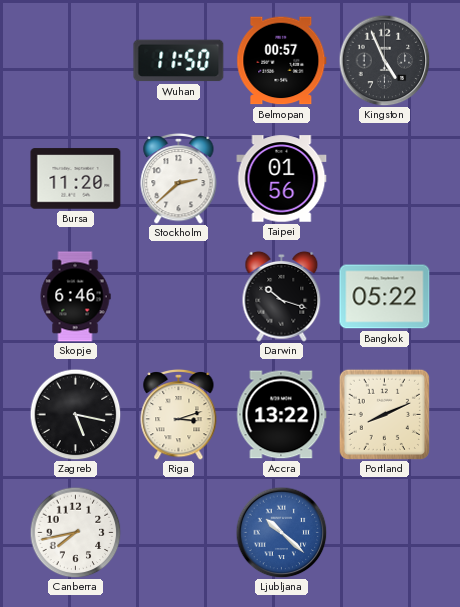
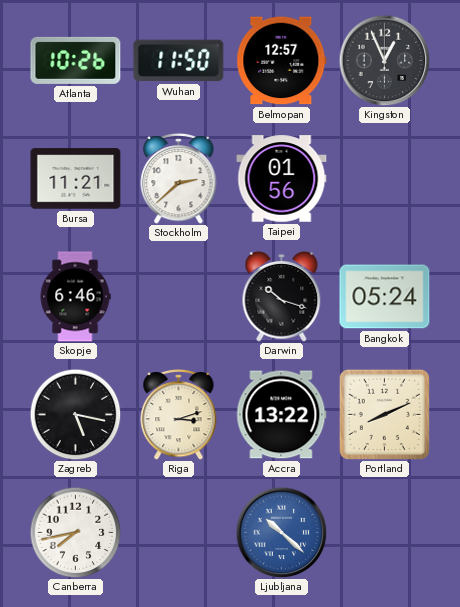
Atlanta: none -> 10:26
Belmopan: 00:57 -> 12:57
Kingston: 4:56 -> 12:56
Bursa: 11:20 -> 11:21
Bangkok: 05:22 -> 05:24
